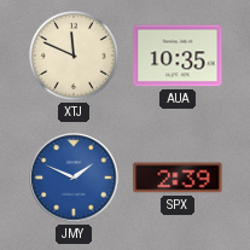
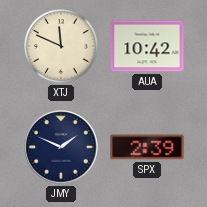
AUA: 10:35 -> 10:42
JMY dial: blue -> navy
